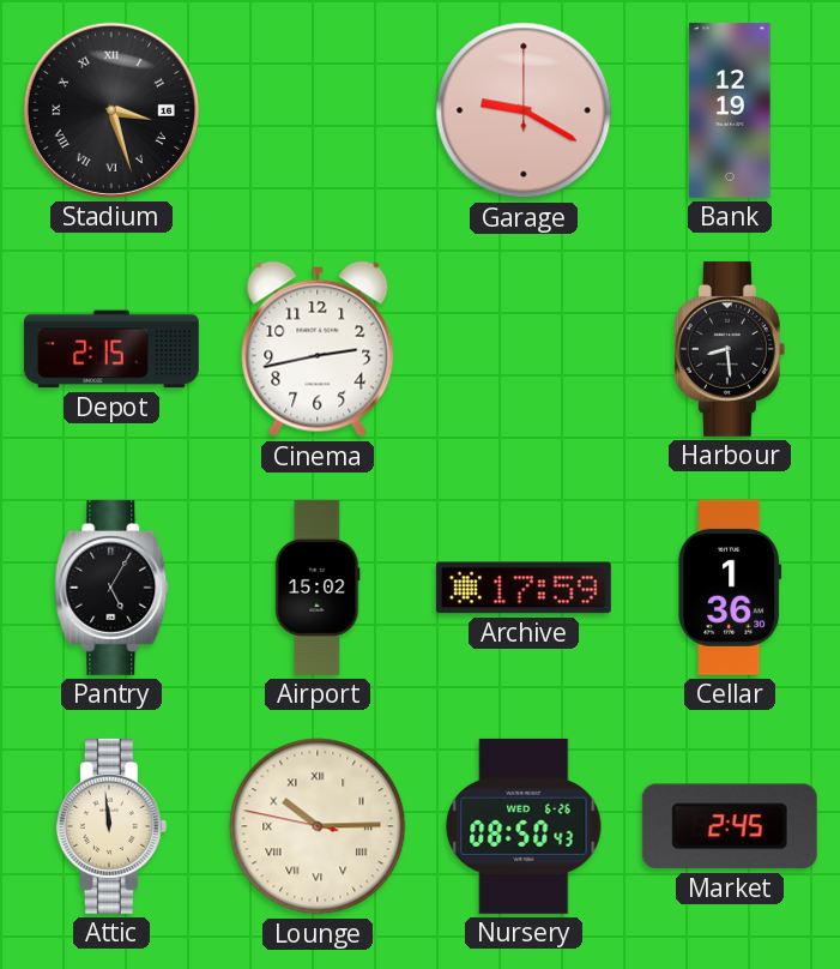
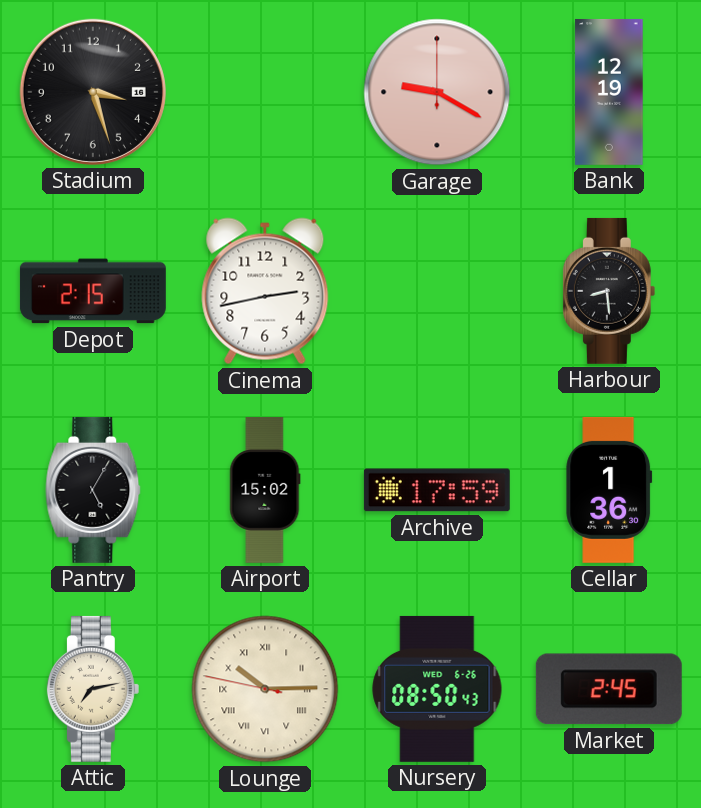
Stadium numerals: Roman -> Arabic
Attic: 11:59 -> 7:13
